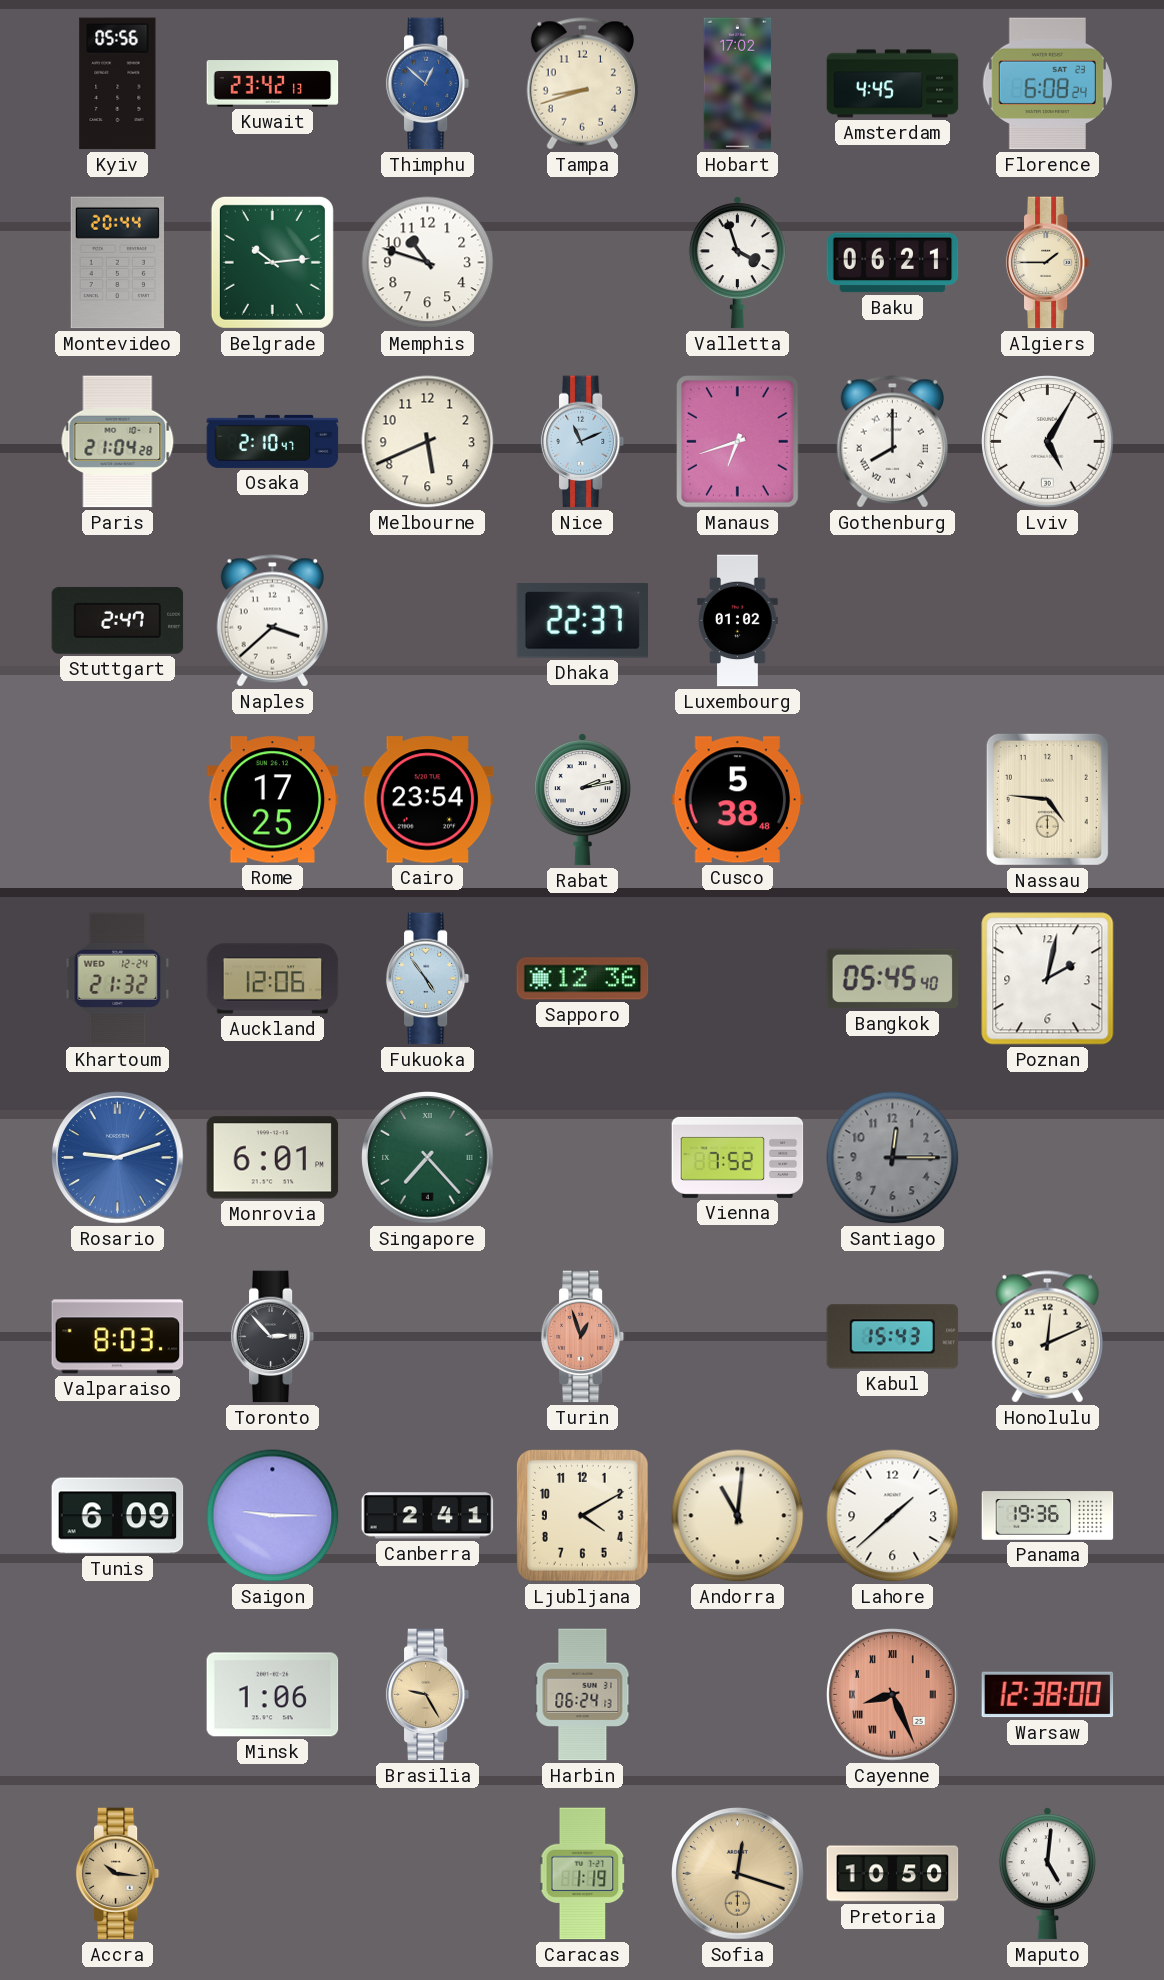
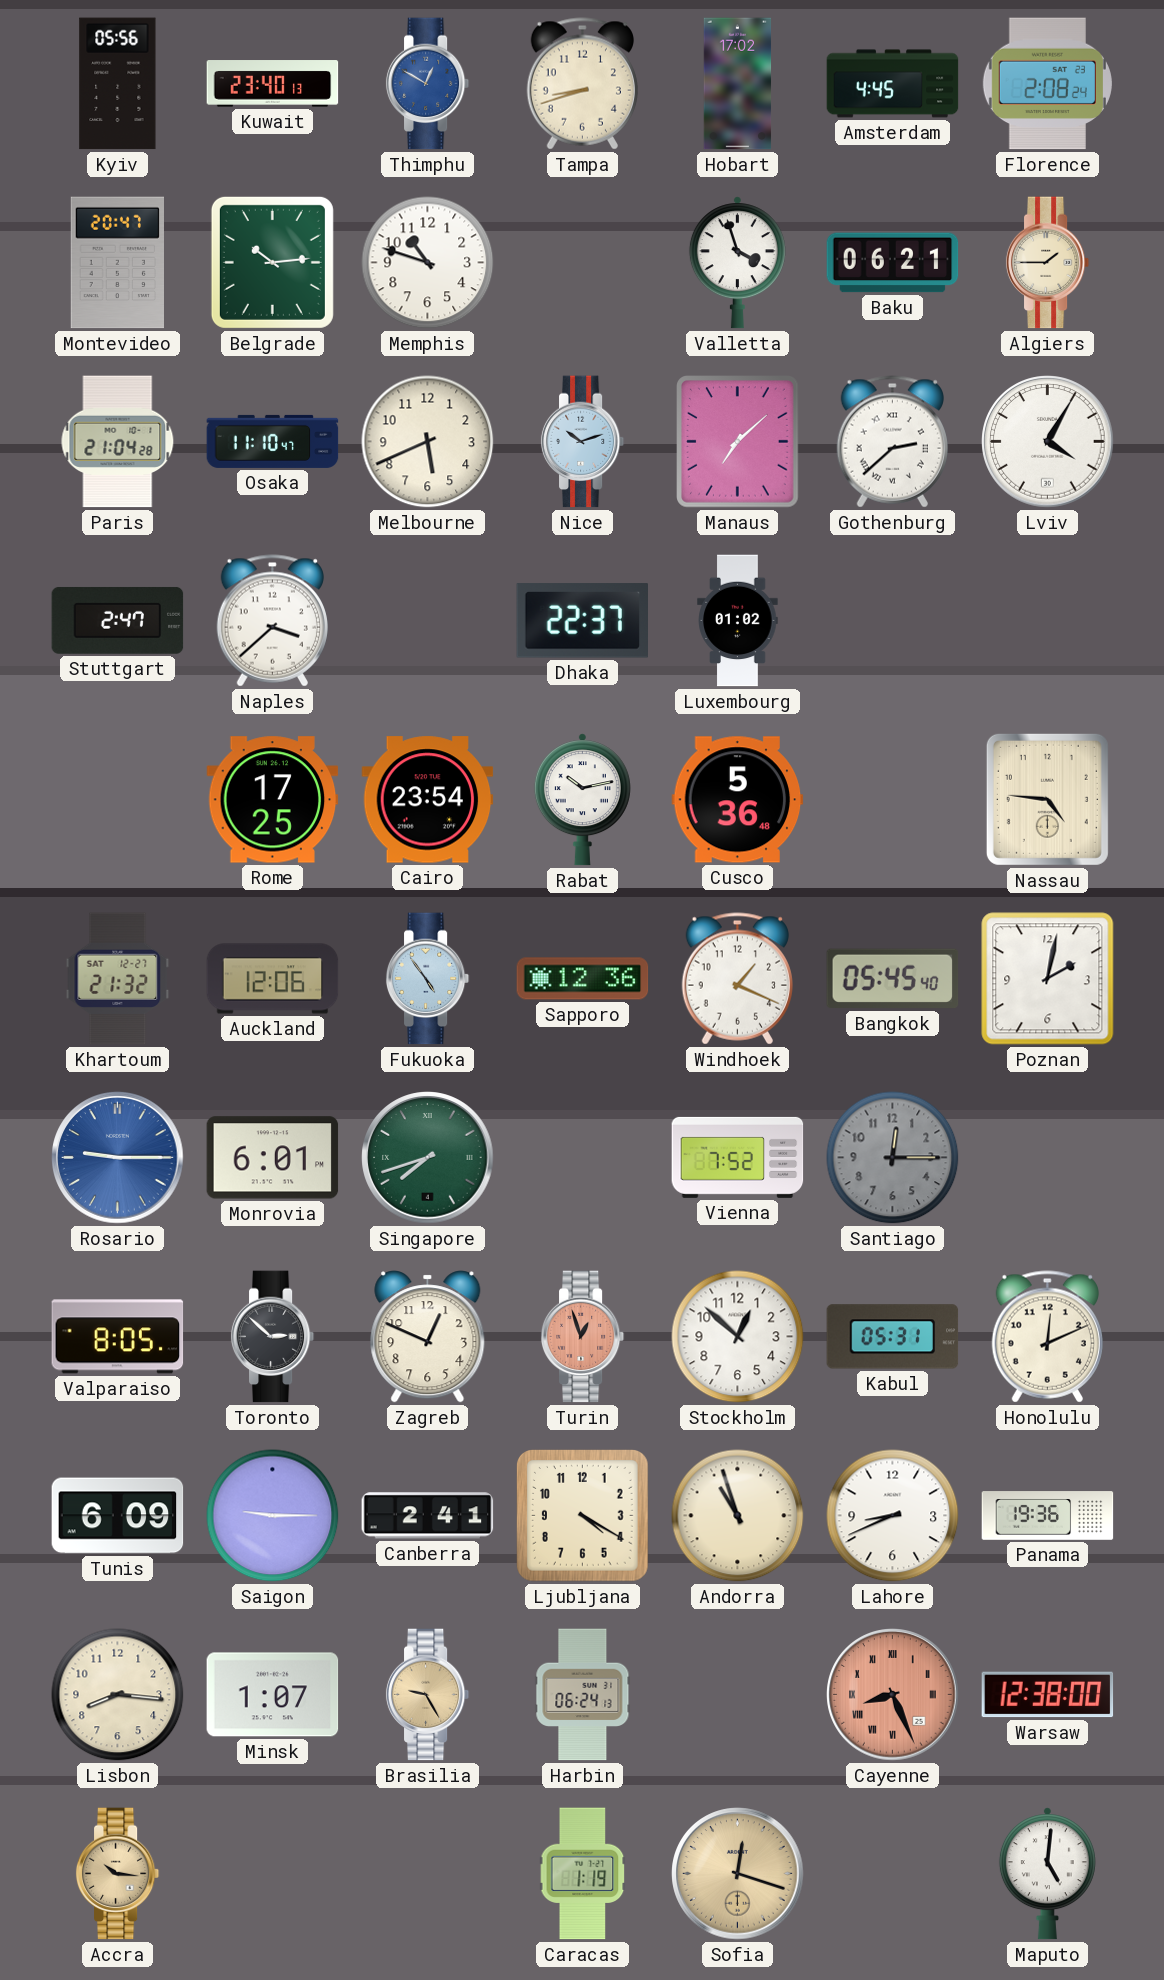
Kuwait: 23:42 -> 23:40
Thimphu: 12:52 -> 12:50
Florence: 6:08 -> 2:08
Montevideo: 20:44 -> 20:47
Osaka: 2:10 -> 11:10
Nice: 11:11 -> 10:12
Manaus: 6:42 -> 7:08
Gothenburg: 8:00 -> 2:38
Lviv: 5:05 -> 4:05
Rabat: 2:13 -> 10:13
Cusco: 5:38 -> 5:36
Khartoum date: WED 12-24 -> SAT 12-27
Windhoek: none -> 1:19
Rosario: 9:12 -> 9:15
Singapore: 7:23 -> 7:42
Valparaiso: 8:03 -> 8:05
Toronto: 2:53 -> 2:52
Zagreb: none -> 12:49
Stockholm: none -> 12:52
Kabul: 15:43 -> 05:31
Ljubljana: 4:10 -> 4:20
Andorra: 11:01 -> 10:57
Lahore: 1:38 -> 8:41
Lisbon: none -> 8:16
Minsk: 1:06 -> 1:07
Pretoria: 10:50 -> none
